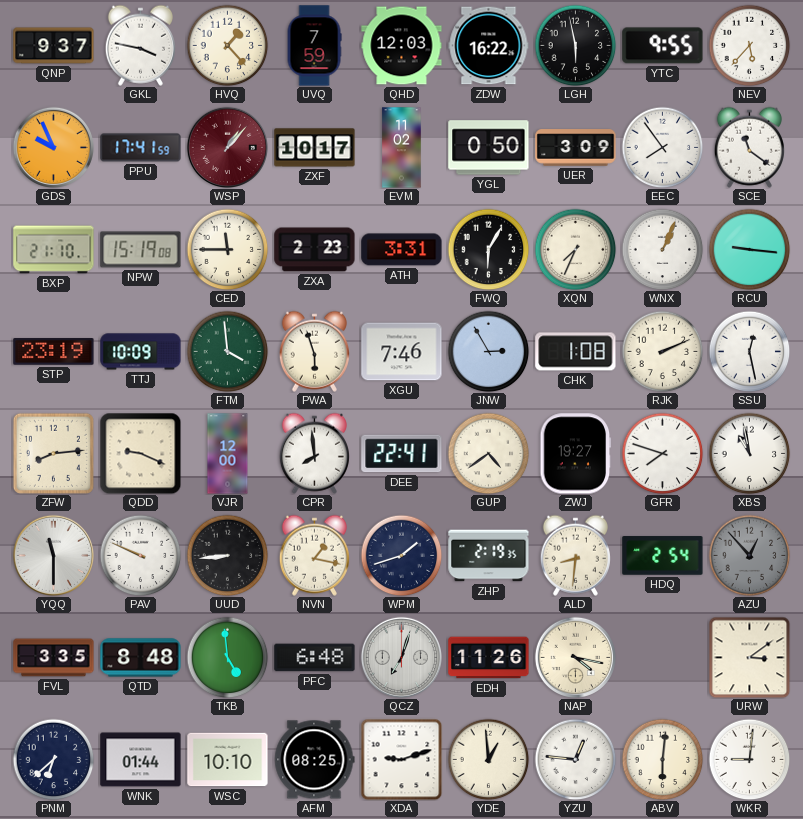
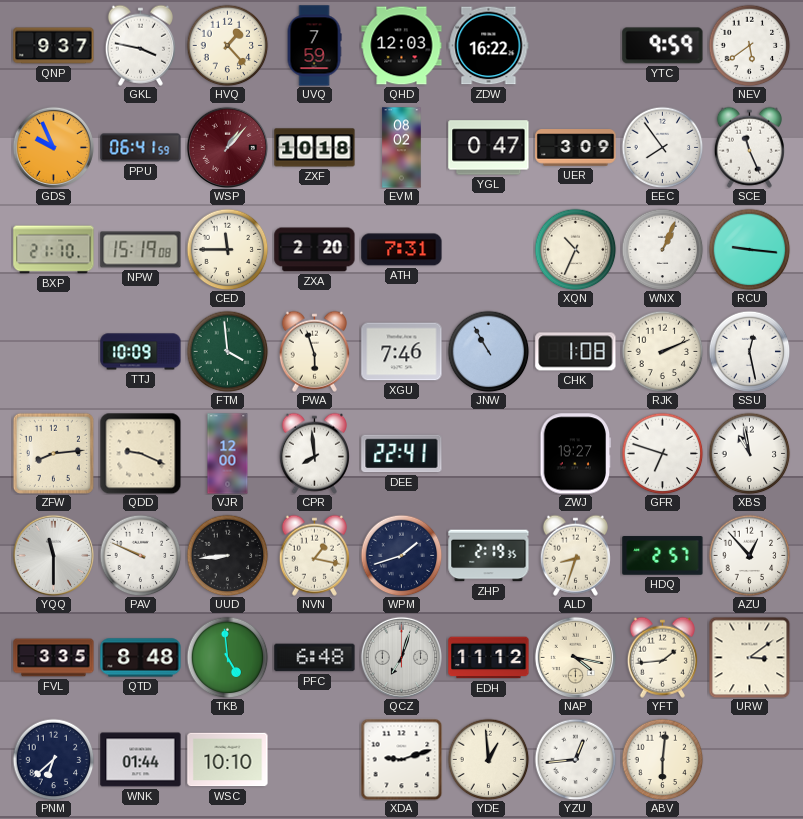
LGH: 5:58 -> none
YTC: 9:55 -> 9:59
NEV: 5:37 -> 5:39
PPU: 17:41 -> 06:41
ZXF: 10:17 -> 10:18
EVM: 11:02 -> 08:02
YGL: 0:50 -> 0:47
SCE: 11:21 -> 11:26
ZXA: 2:23 -> 2:20
ATH: 3:31 -> 7:31
FWQ: 6:05 -> none
XQN: 7:34 -> 10:34
STP: 23:19 -> none
JNW: 2:55 -> 10:55
GUP: 4:39 -> none
GFR: 7:48 -> 6:48
ALD: 8:31 -> 8:33
HDQ: 2:54 -> 2:57
AZU dial: grey -> white
EDH: 11:26 -> 11:12
YFT: none -> 1:44
AFM: 08:25 -> none
YZU: 12:46 -> 12:44
WKR: 9:01 -> none
